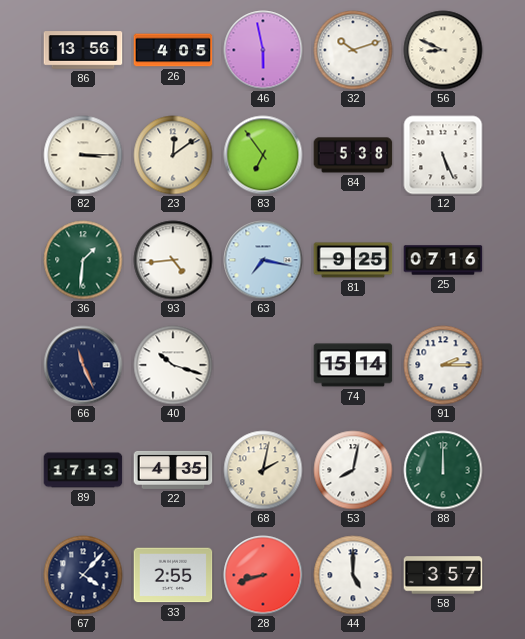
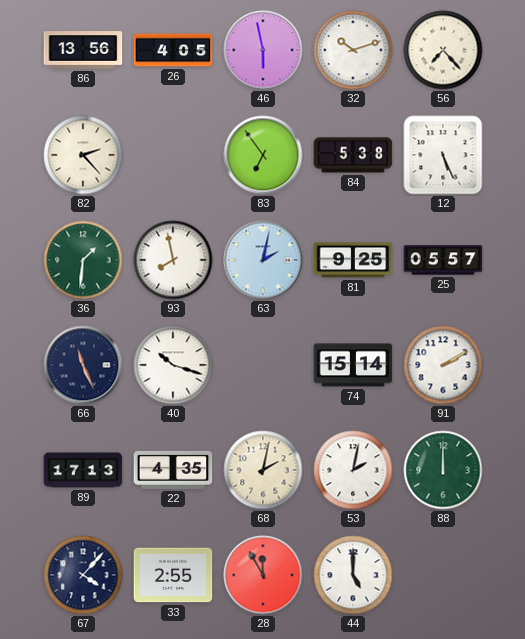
56: 8:49 -> 7:23
82: 3:15 -> 2:23
23: 12:09 -> none
93: 4:44 -> 7:58
63: 7:17 -> 2:02
25: 07:16 -> 05:57
91: 2:15 -> 2:10
53: 8:02 -> 2:02
28: 8:42 -> 11:55
58: 3:57 -> none
